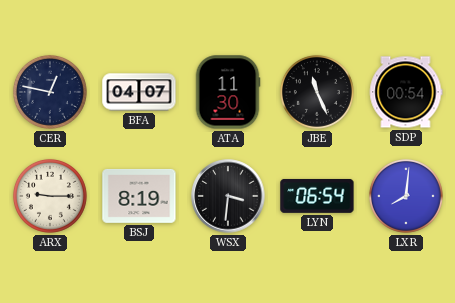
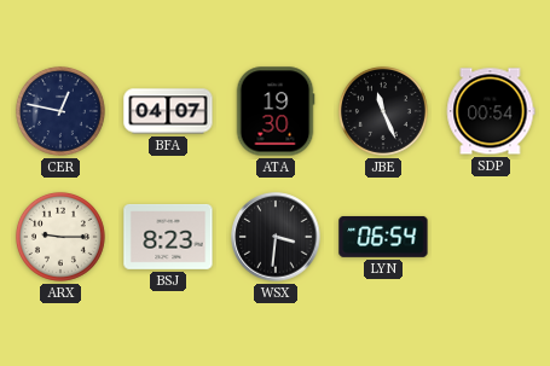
ATA: 11:30 -> 19:30
BSJ: 8:19 -> 8:23
LXR: 8:01 -> none
